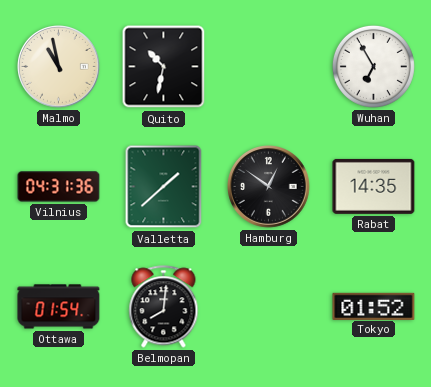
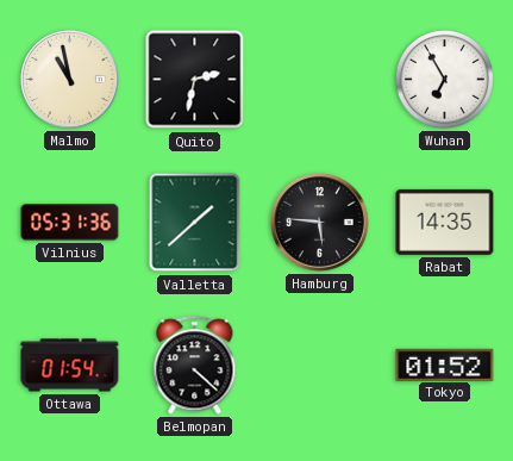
Quito: 10:32 -> 2:32
Vilnius: 04:31 -> 05:31
Hamburg: 12:51 -> 5:46
Belmopan: 8:01 -> 4:22
